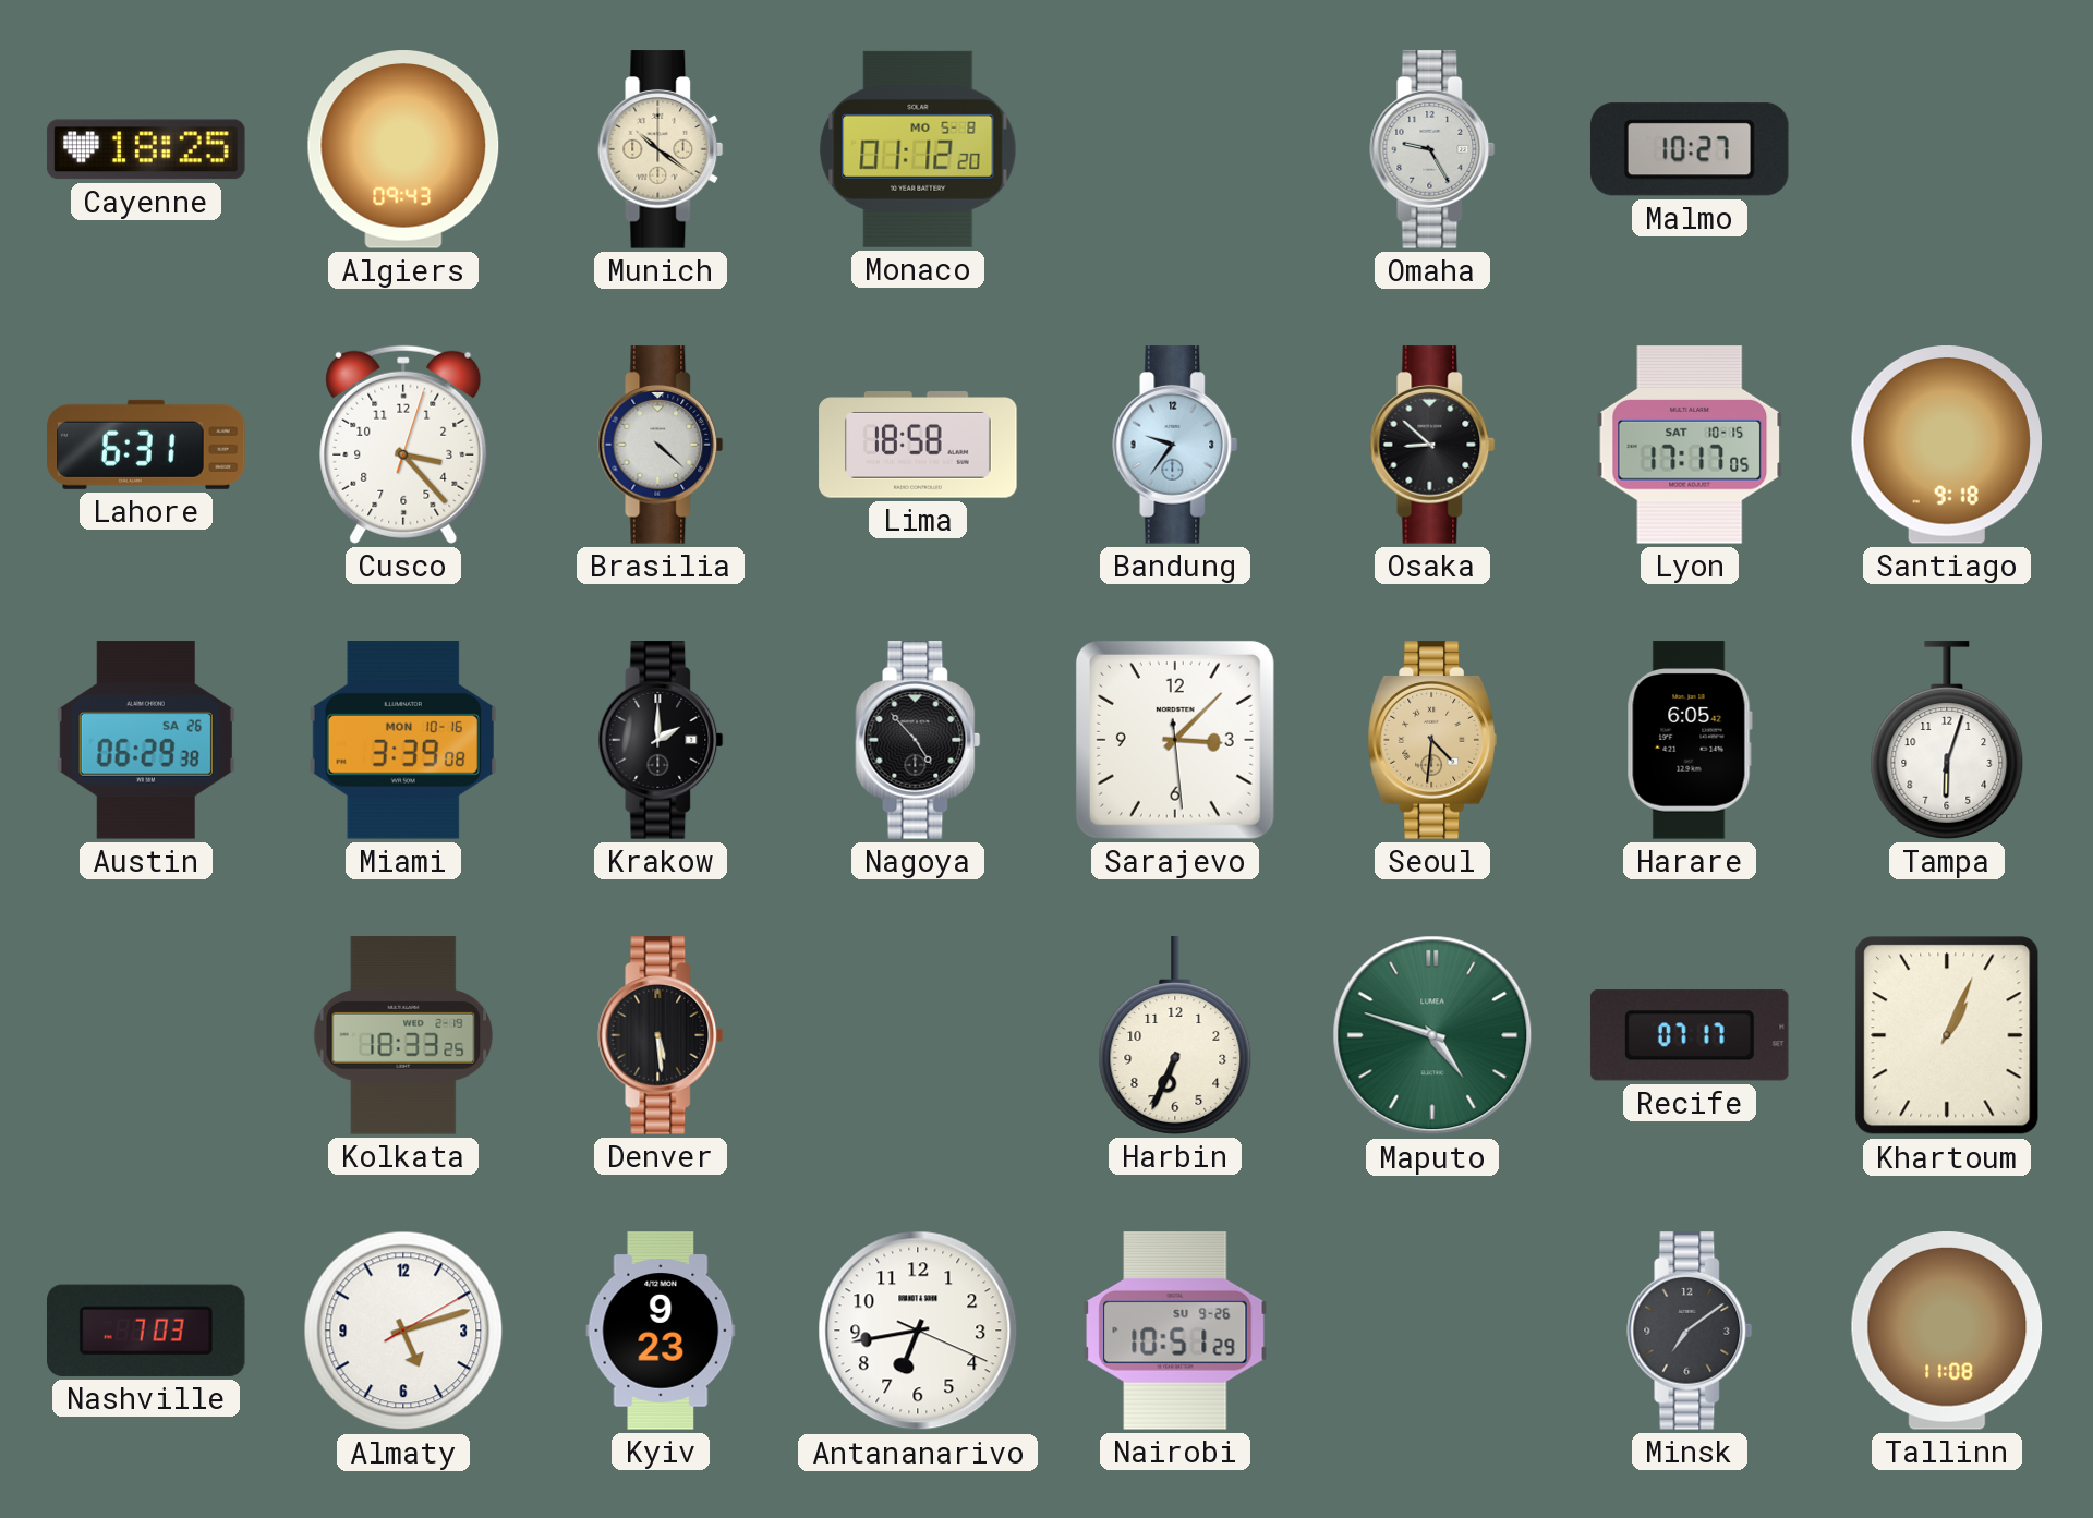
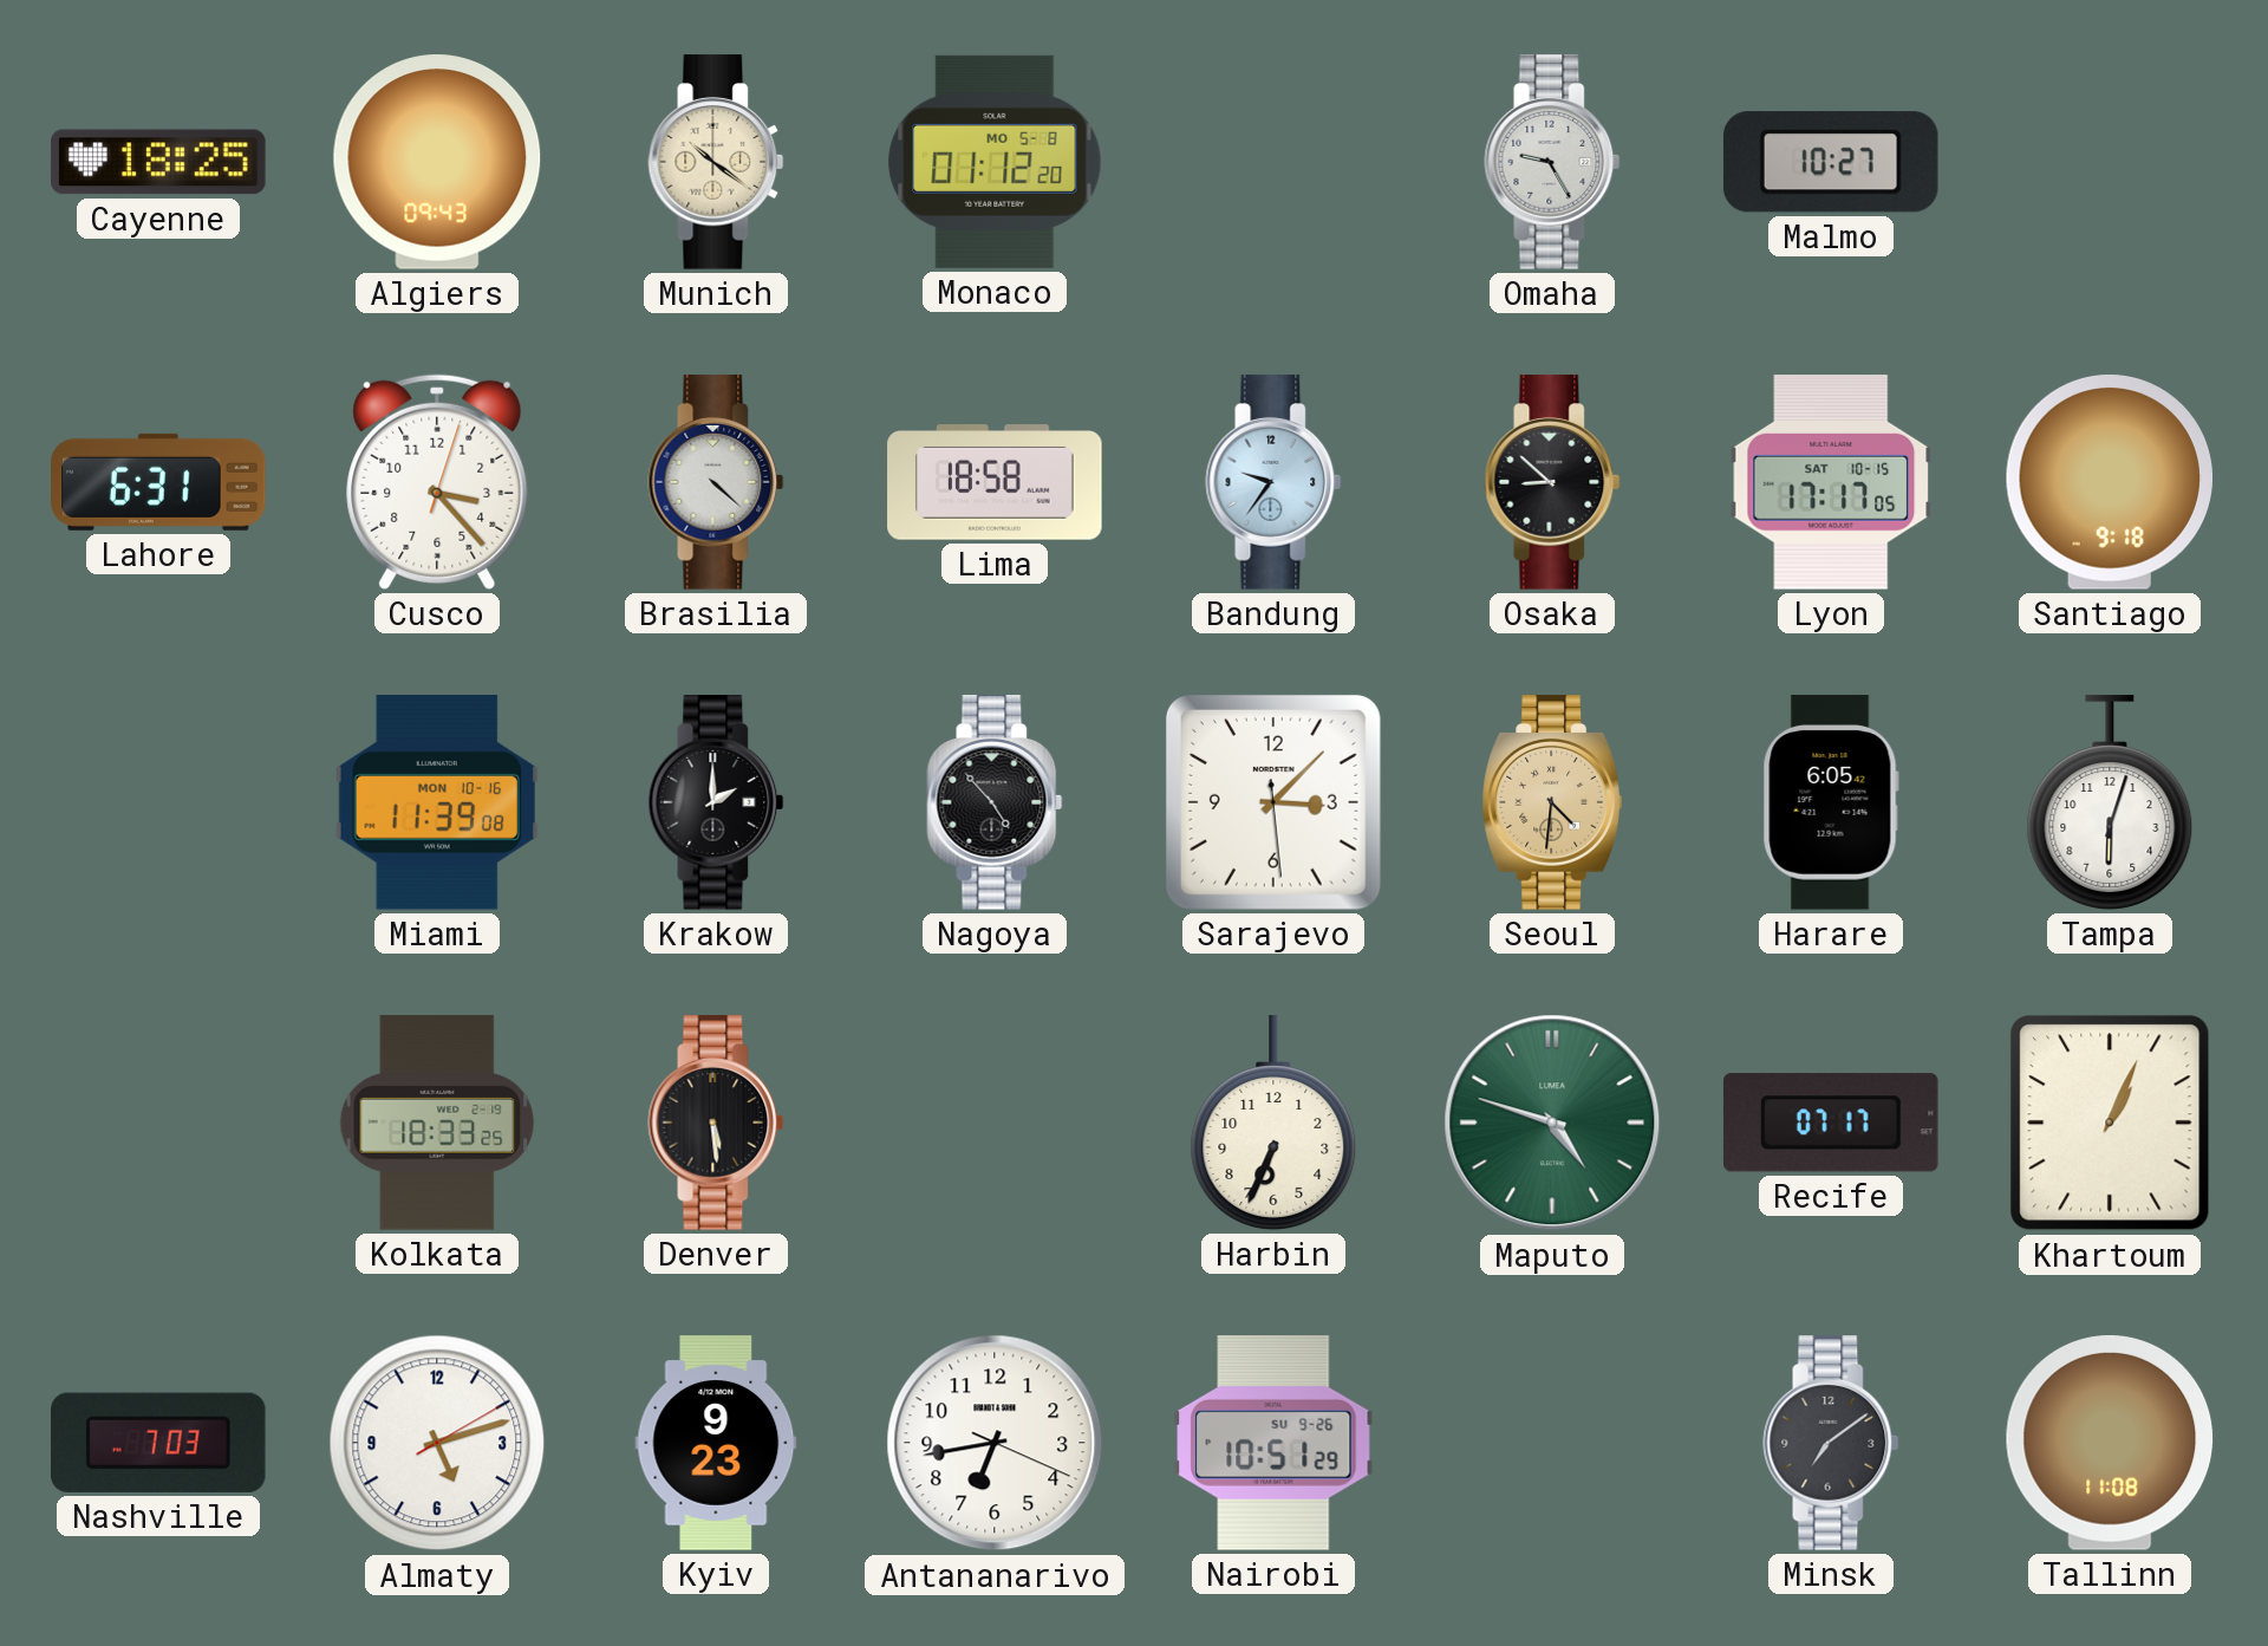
Austin: 06:29 -> none
Miami: 3:39 -> 11:39
